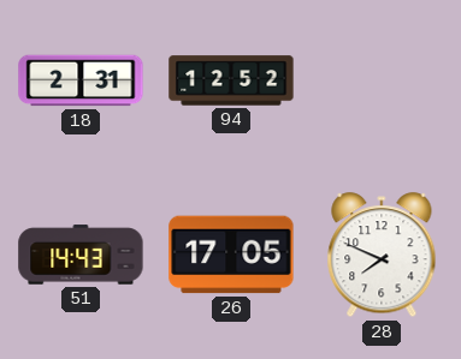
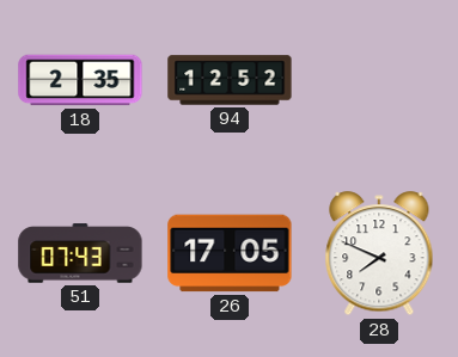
18: 2:31 -> 2:35
51: 14:43 -> 07:43
